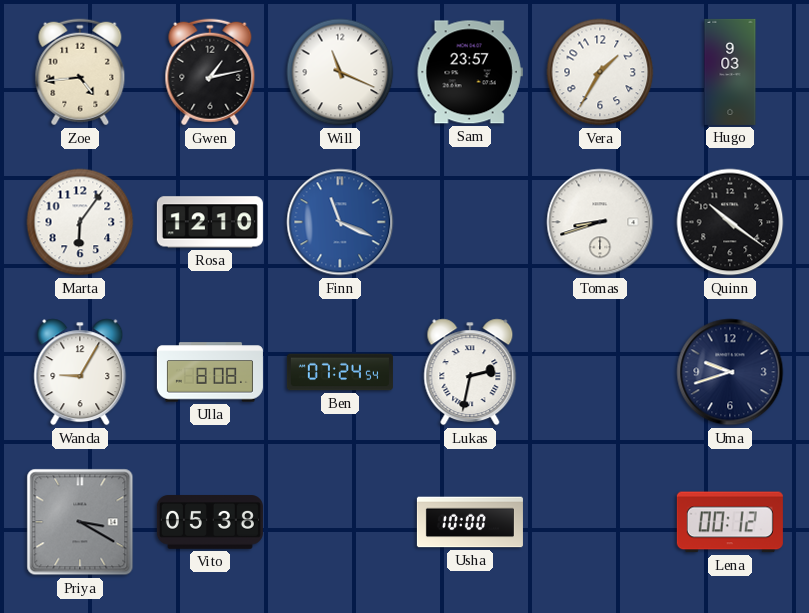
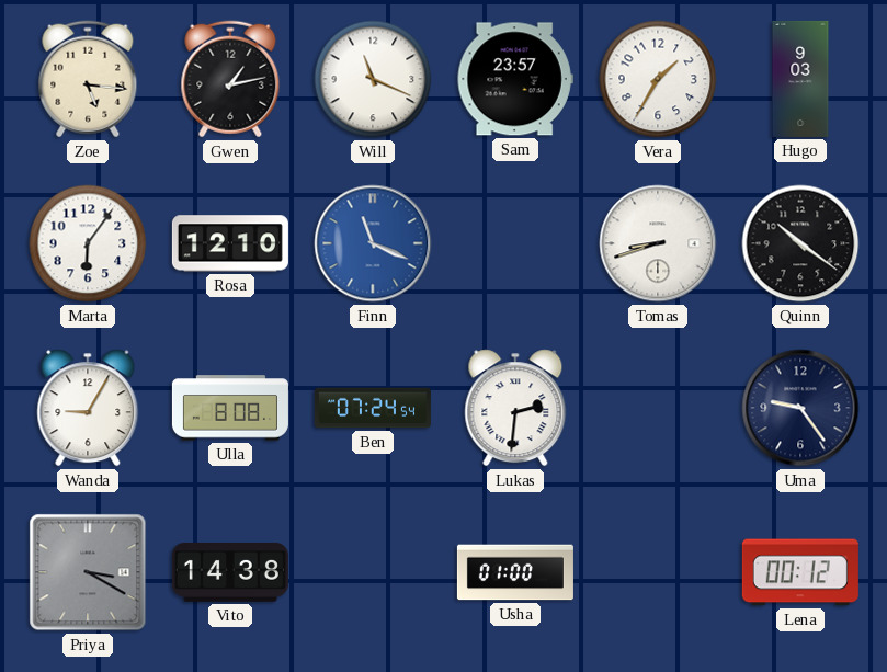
Zoe: 4:44 -> 5:16
Lukas: 2:32 -> 2:31
Uma: 9:42 -> 9:24
Vito: 05:38 -> 14:38
Usha: 10:00 -> 01:00
